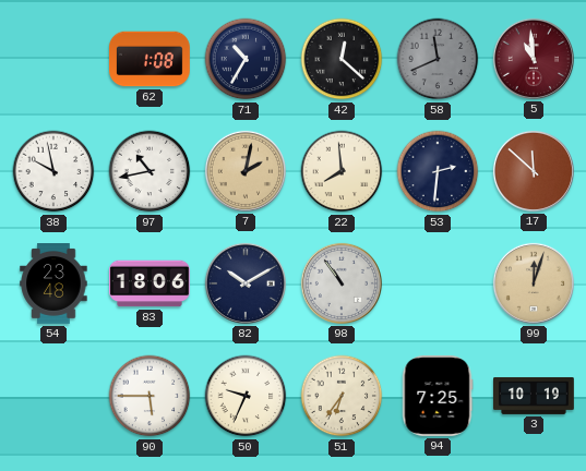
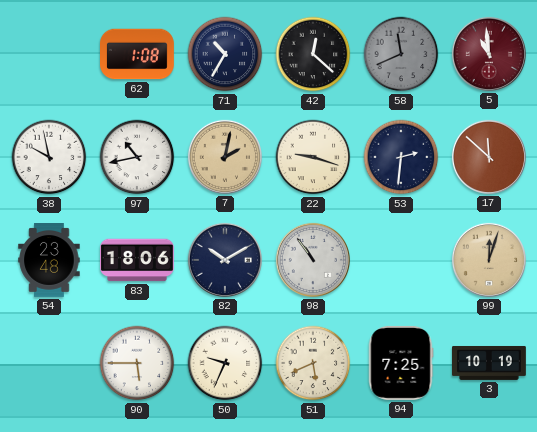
22: 7:59 -> 9:18
51: 6:36 -> 5:41
